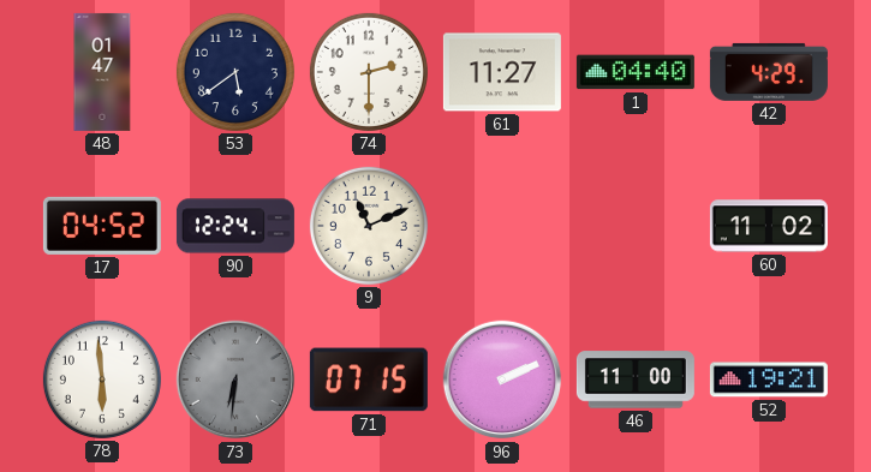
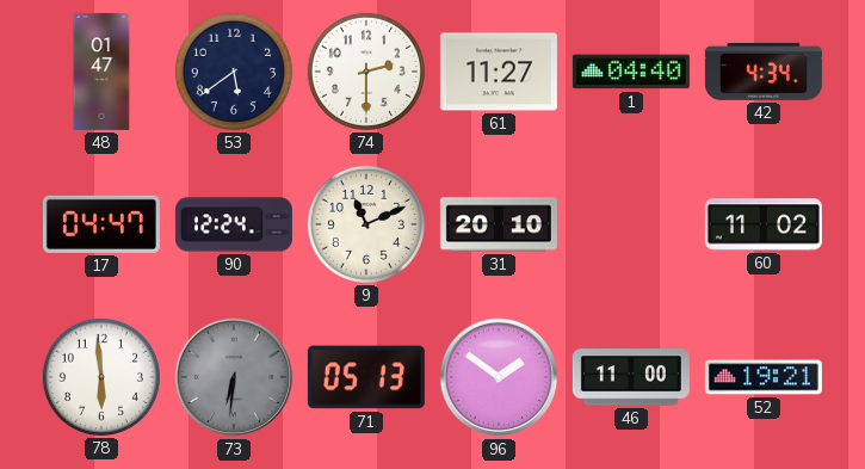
42: 4:29 -> 4:34
17: 04:52 -> 04:47
31: none -> 20:10
71: 07:15 -> 05:13
96: 2:11 -> 1:51
